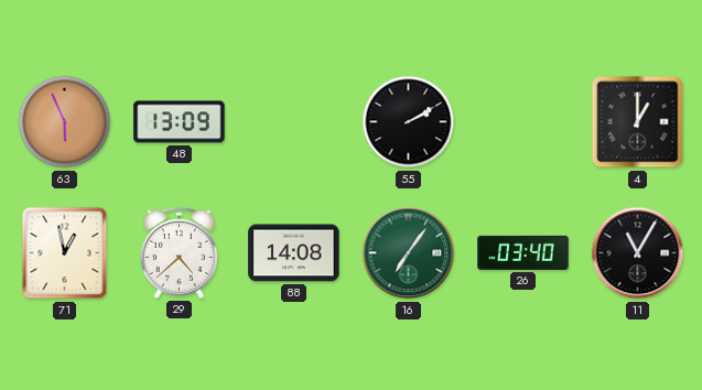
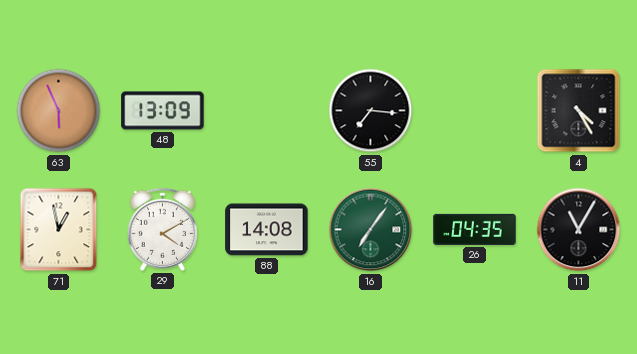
55: 2:10 -> 7:16
4: 1:00 -> 4:25
29: 4:38 -> 4:10
26: 03:40 -> 04:35
